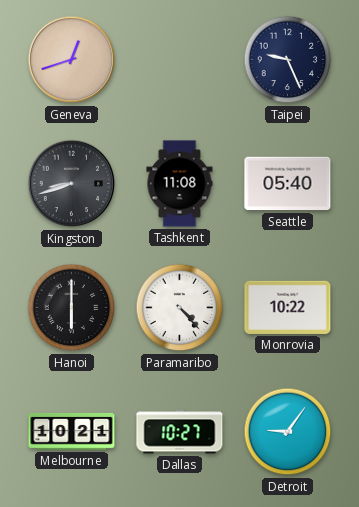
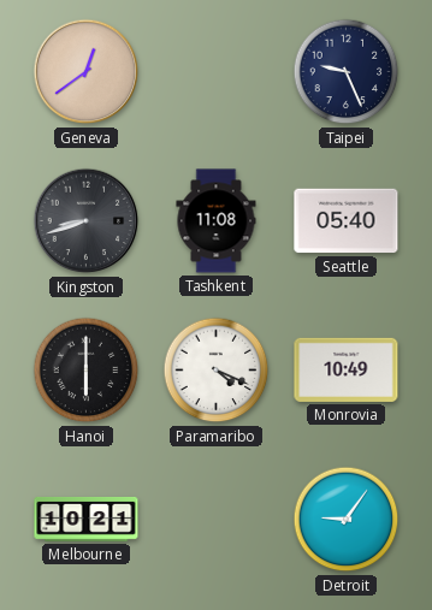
Geneva: 12:42 -> 12:39
Paramaribo: 4:23 -> 4:19
Monrovia: 10:22 -> 10:49
Dallas: 10:27 -> none
